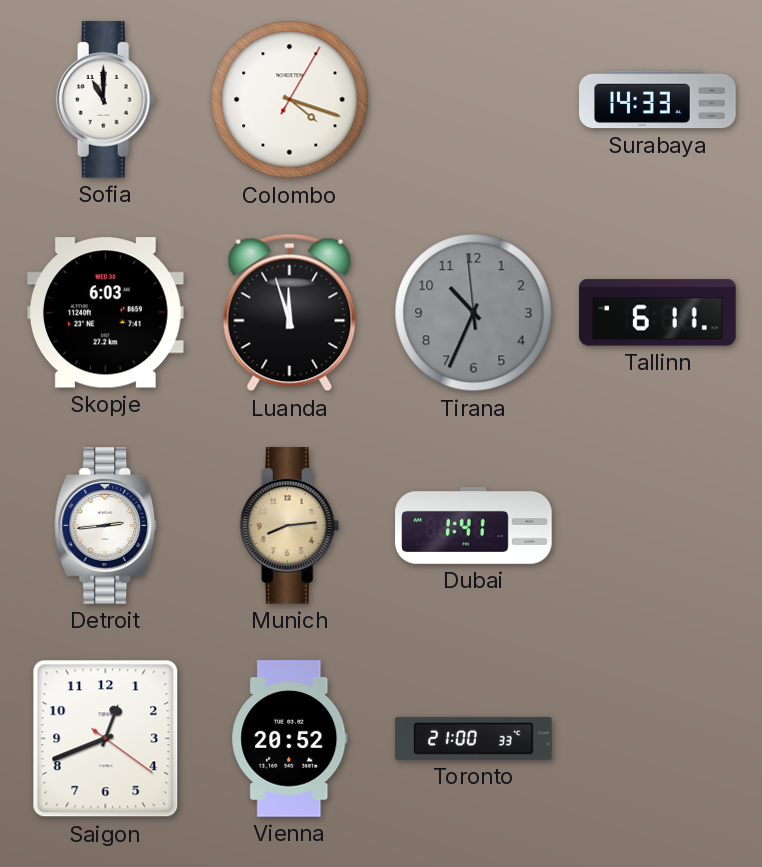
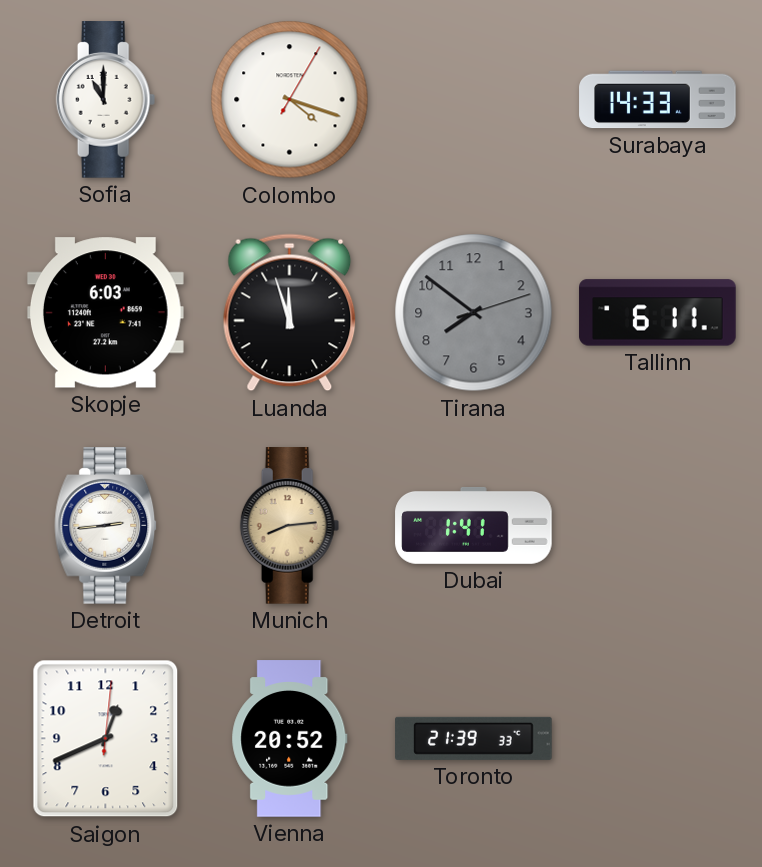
Tirana: 10:33 -> 7:51
Saigon: 12:41:21 -> 12:41:01
Toronto: 21:00 -> 21:39
